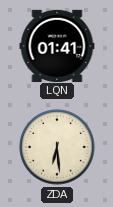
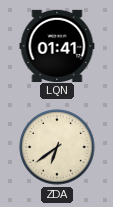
ZDA: 6:29 -> 6:39
